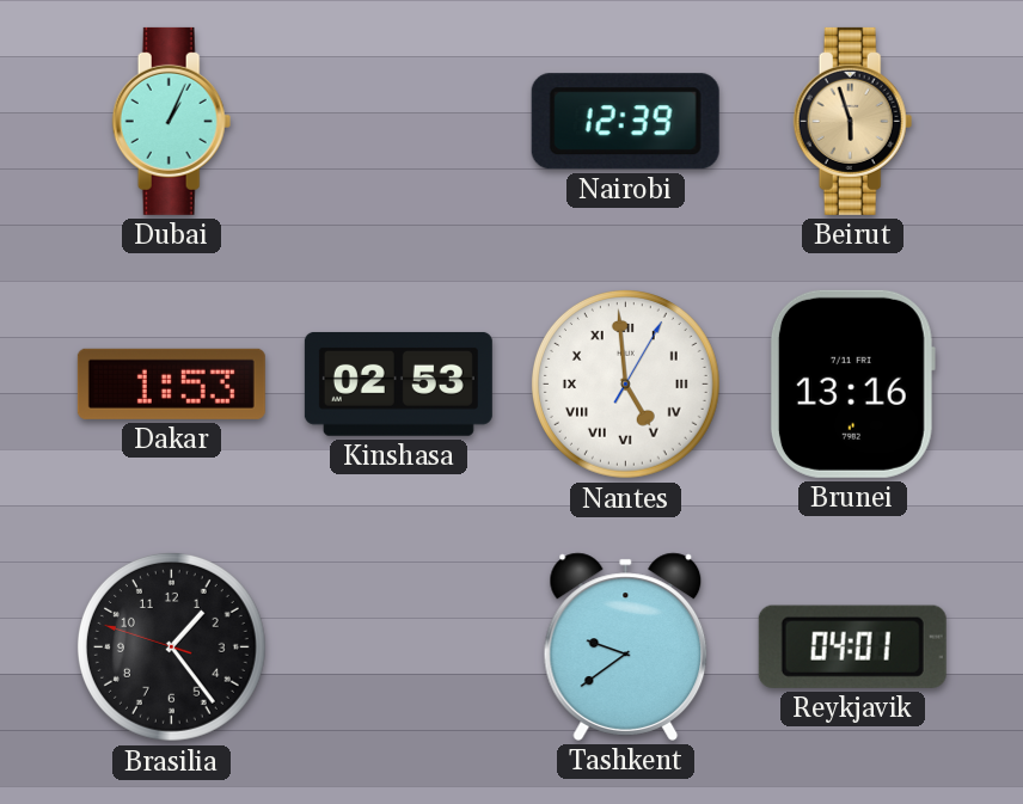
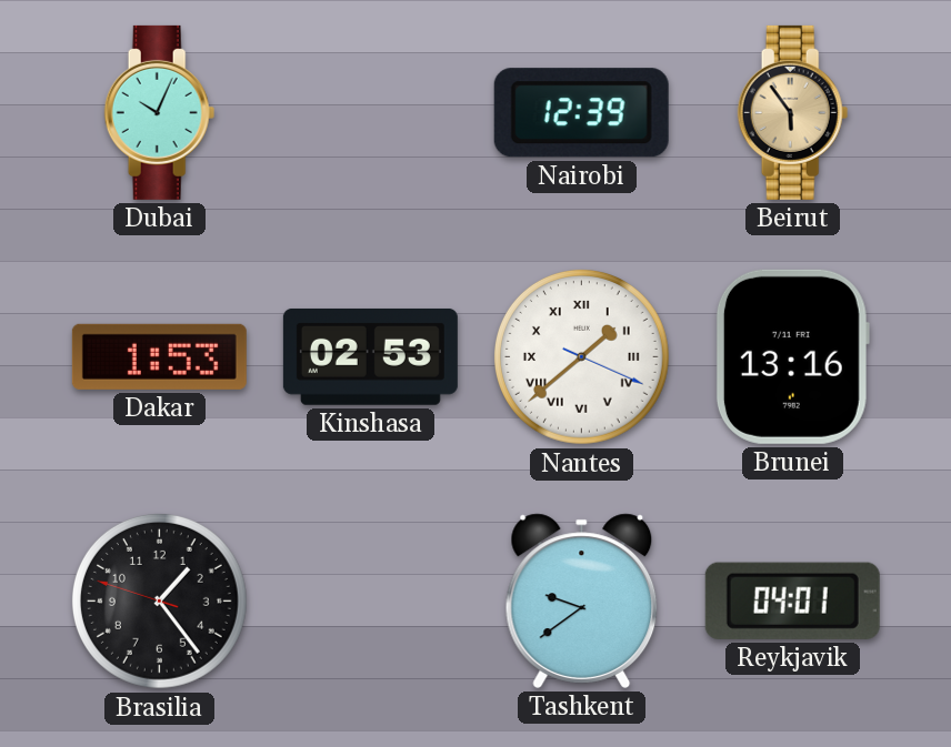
Dubai: 1:04 -> 10:04
Beirut: 5:57 -> 5:54
Nantes: 4:59 -> 1:38
